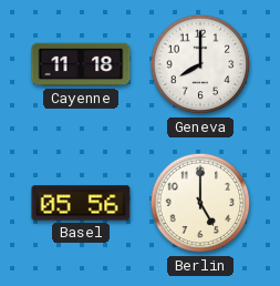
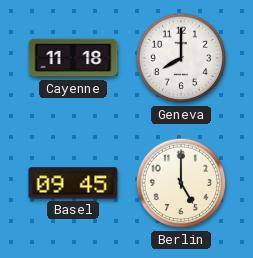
Basel: 05:56 -> 09:45
